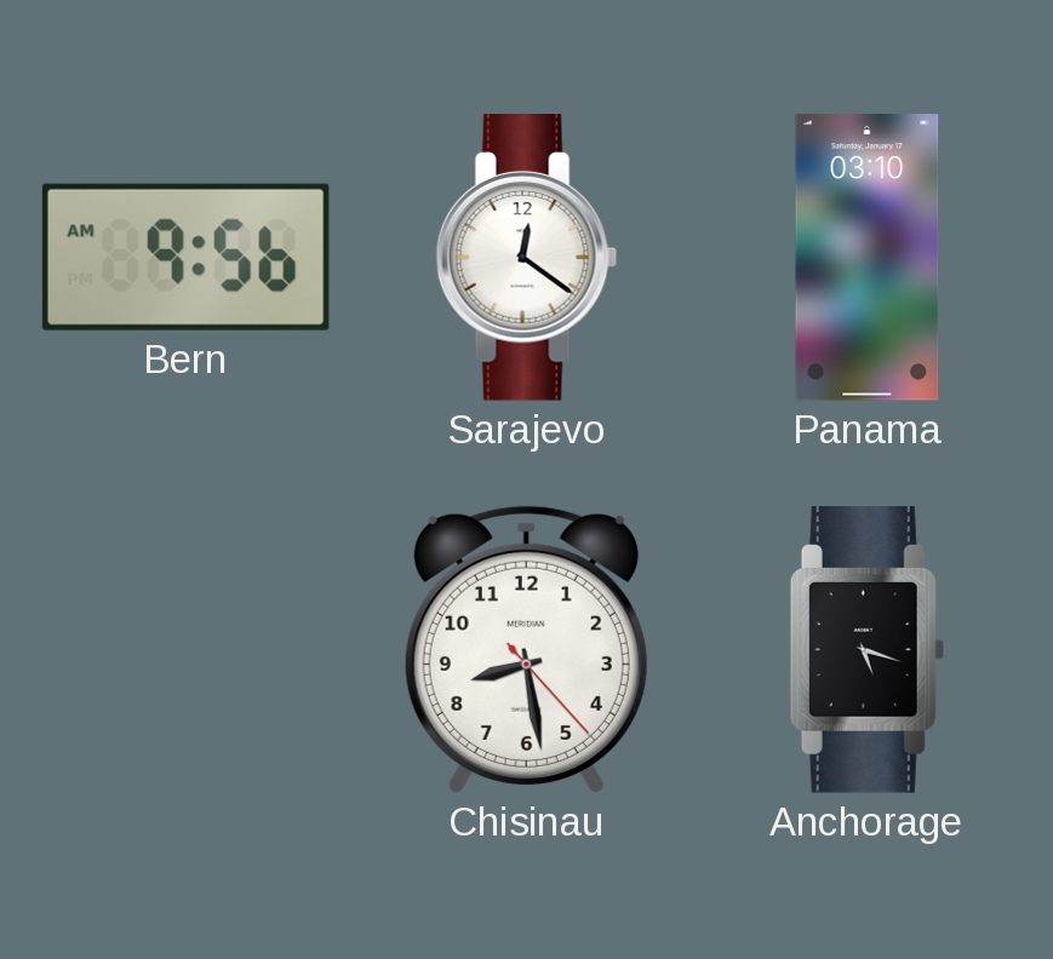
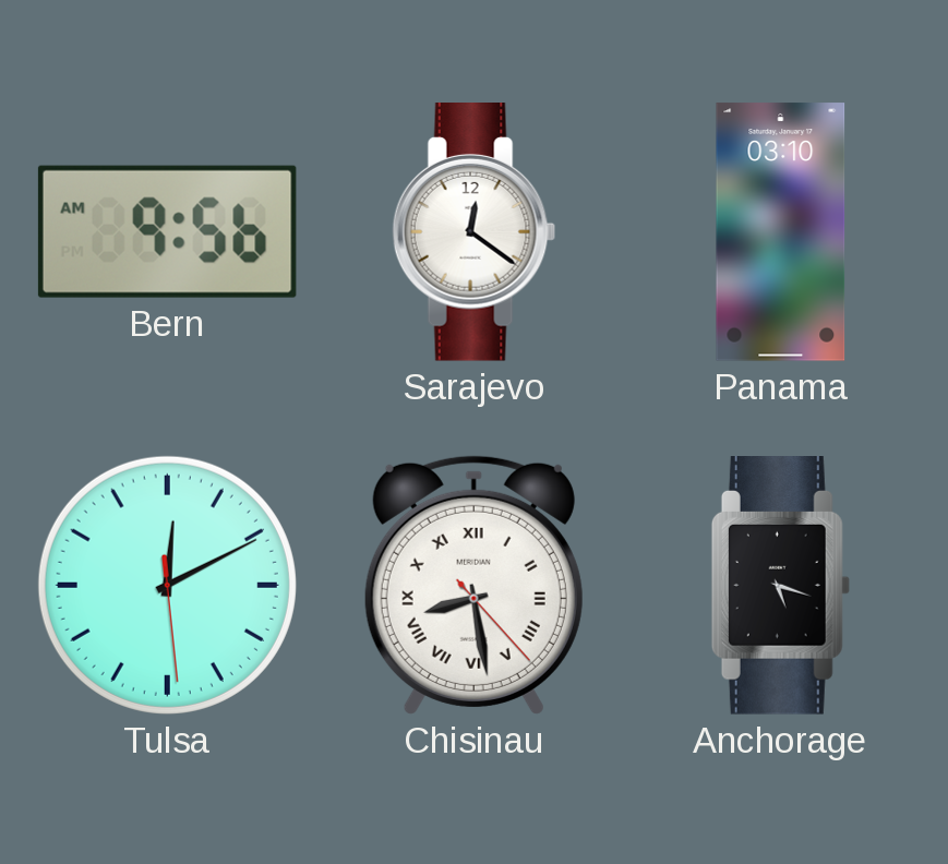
Tulsa: none -> 12:10
Chisinau numerals: Arabic -> Roman
